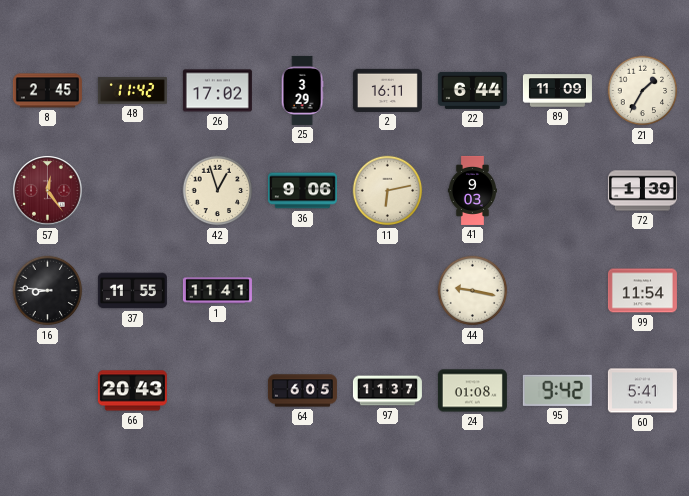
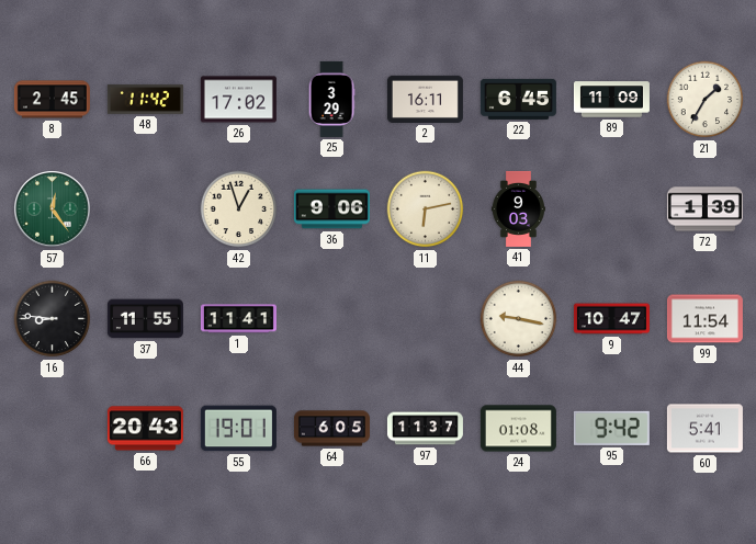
22: 6:44 -> 6:45
57 dial: burgundy -> green
9: none -> 10:47
55: none -> 19:01
